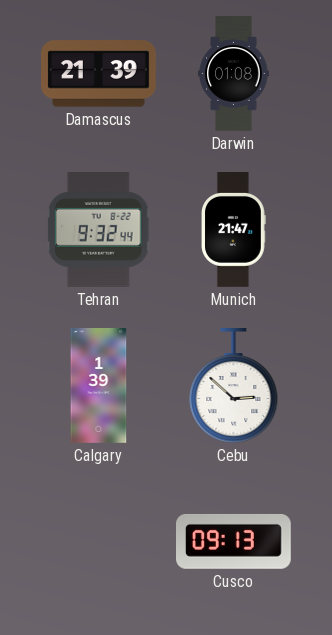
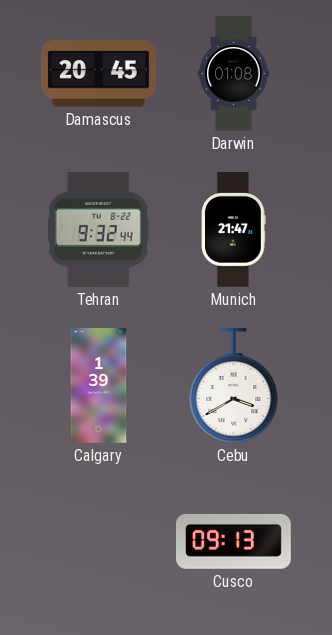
Damascus: 21:39 -> 20:45
Cebu: 2:52 -> 3:40
